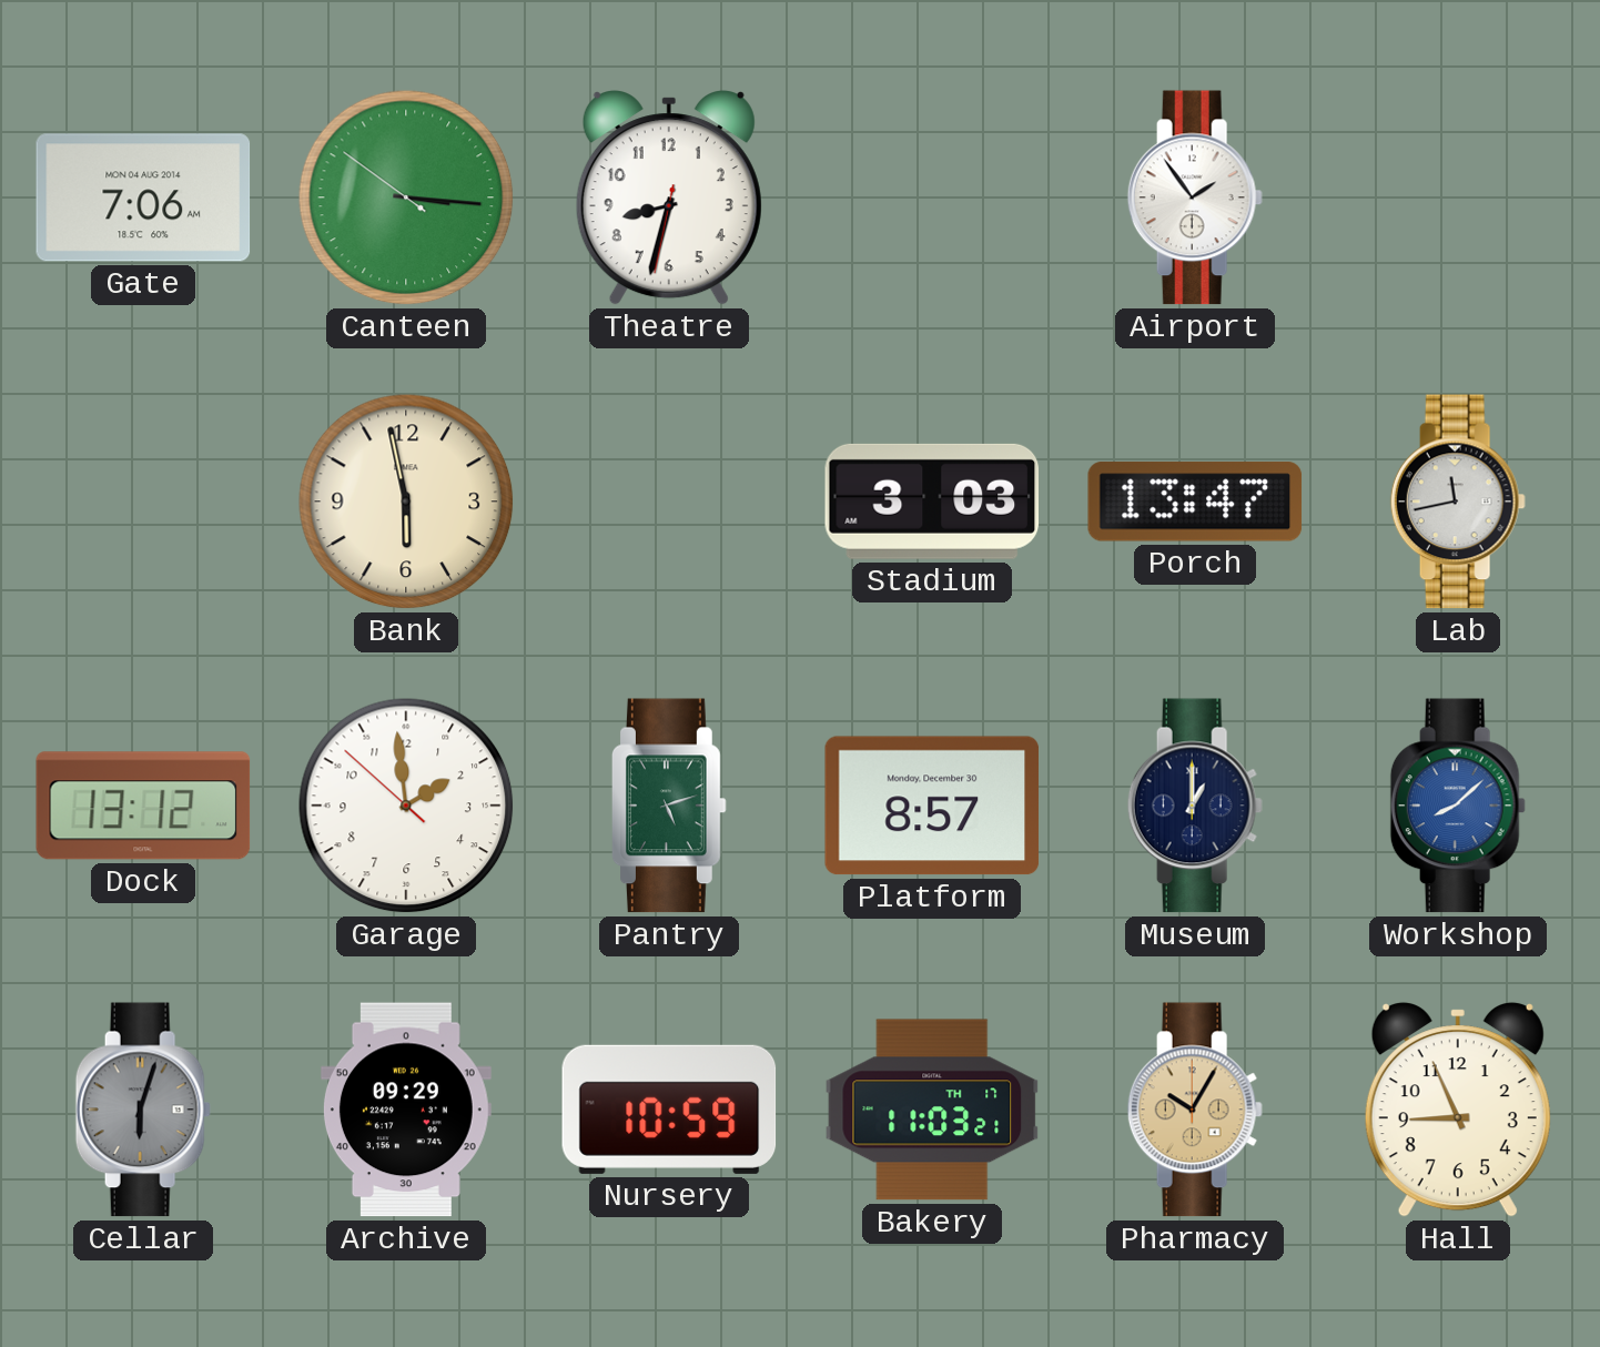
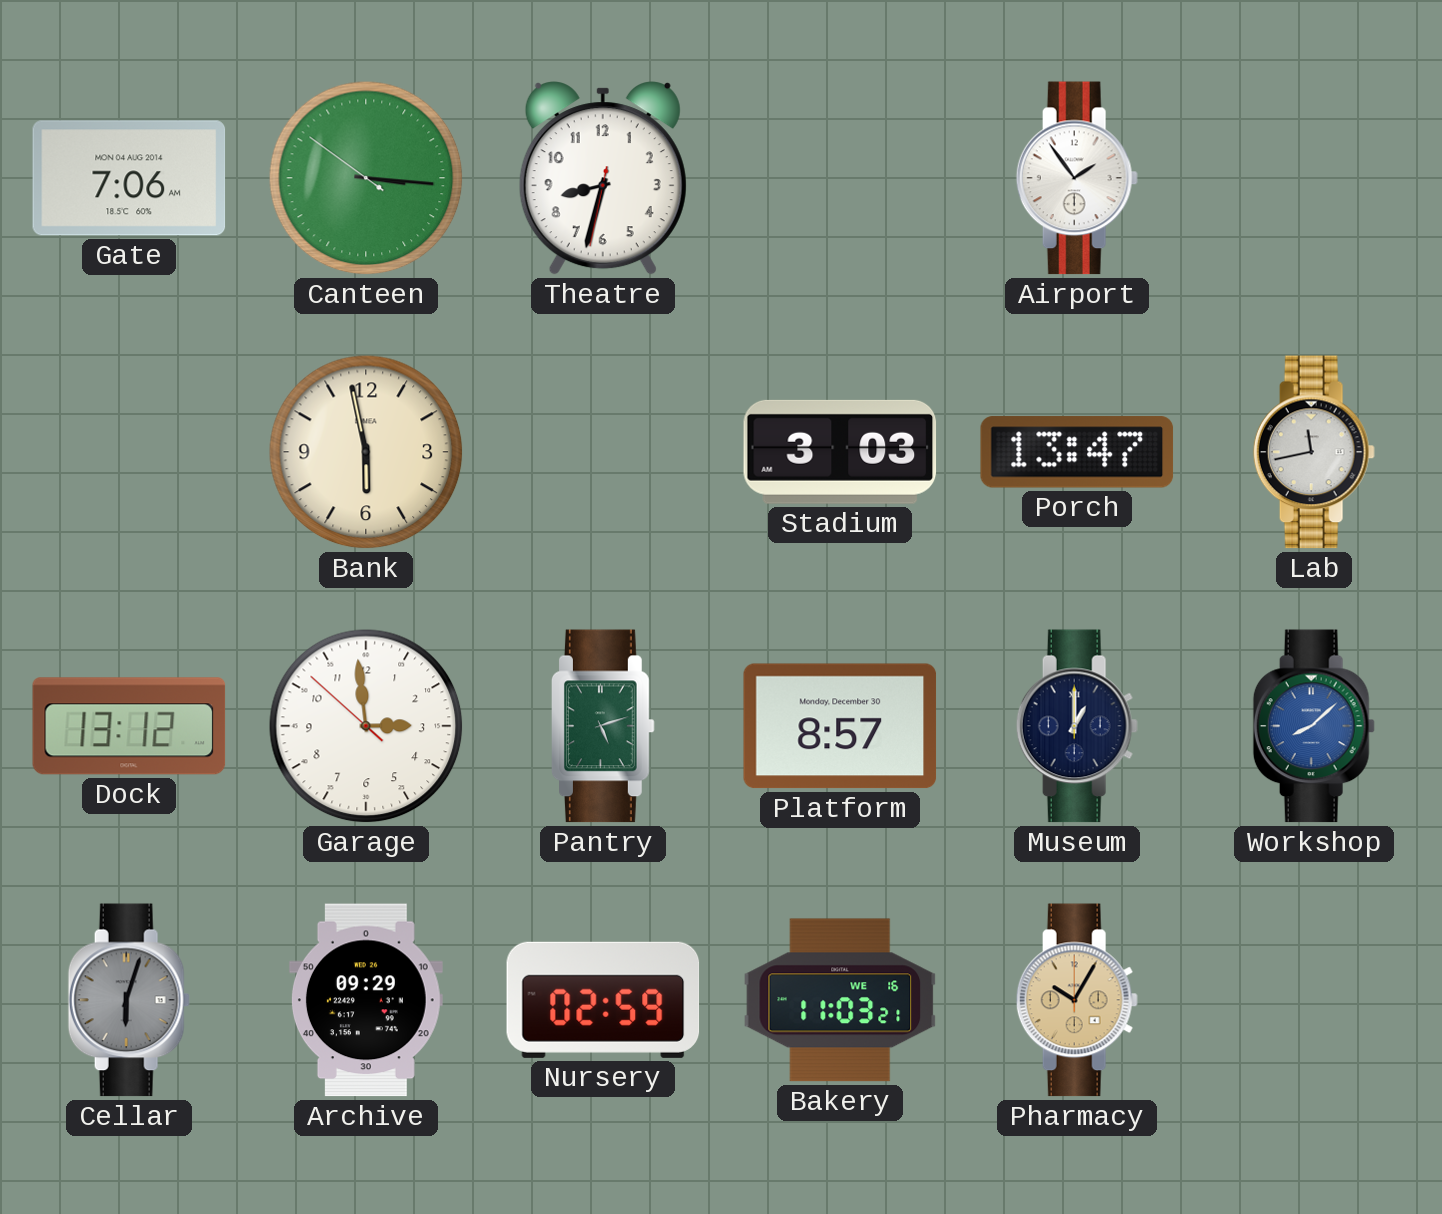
Garage: 1:58 -> 2:58
Nursery: 10:59 -> 02:59
Bakery date: TH 17 -> WE 16
Hall: 8:56 -> none
